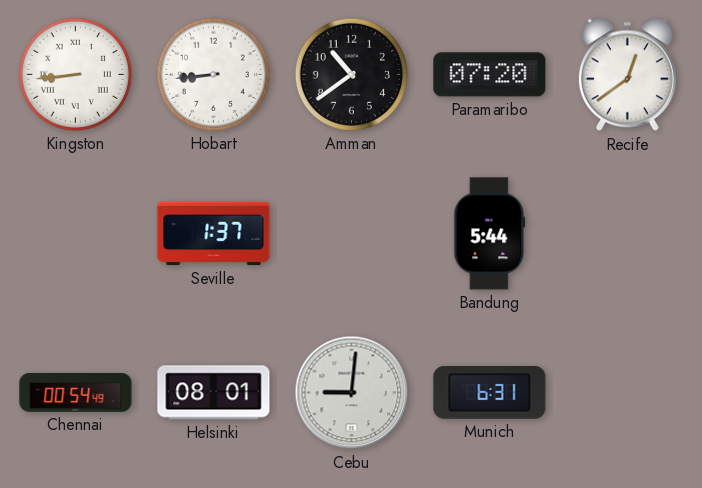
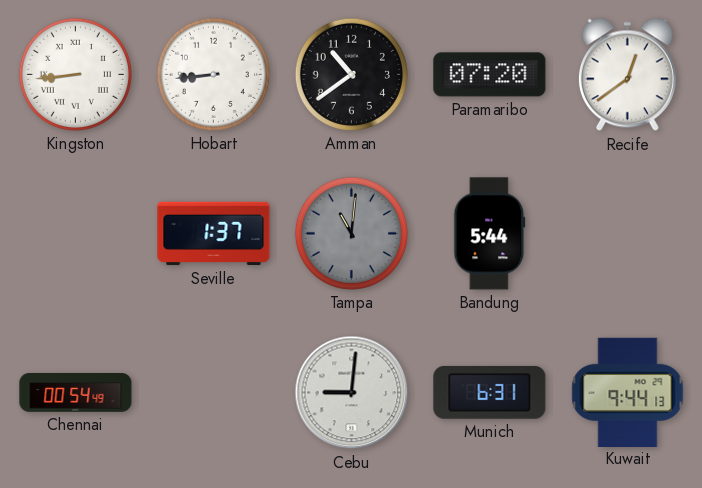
Tampa: none -> 11:01
Helsinki: 08:01 -> none
Kuwait: none -> 9:44
